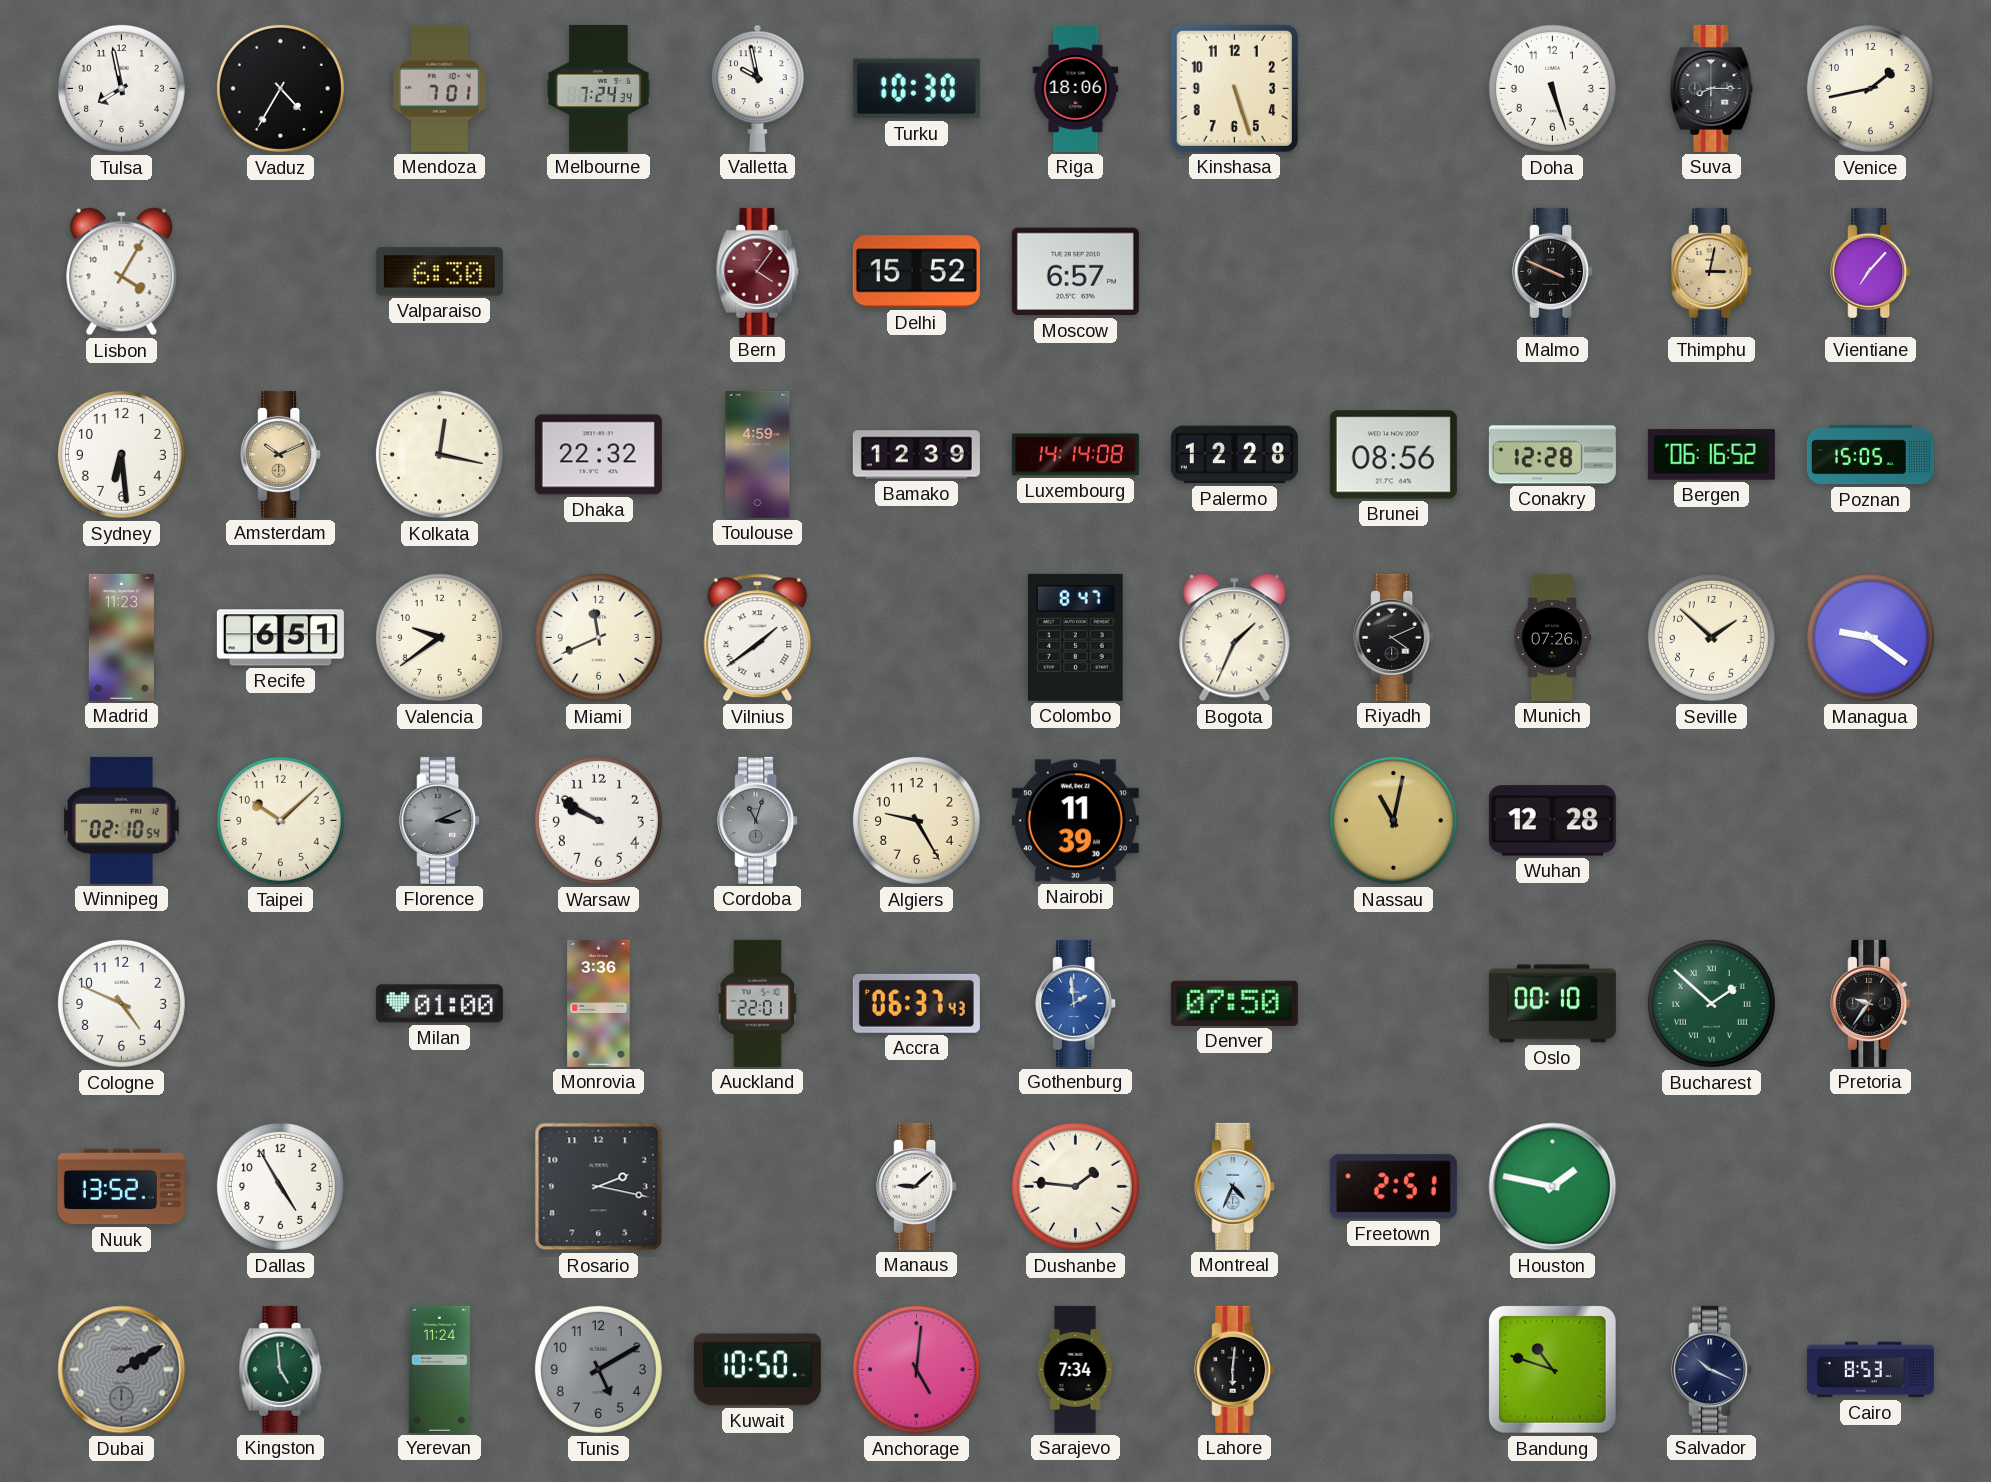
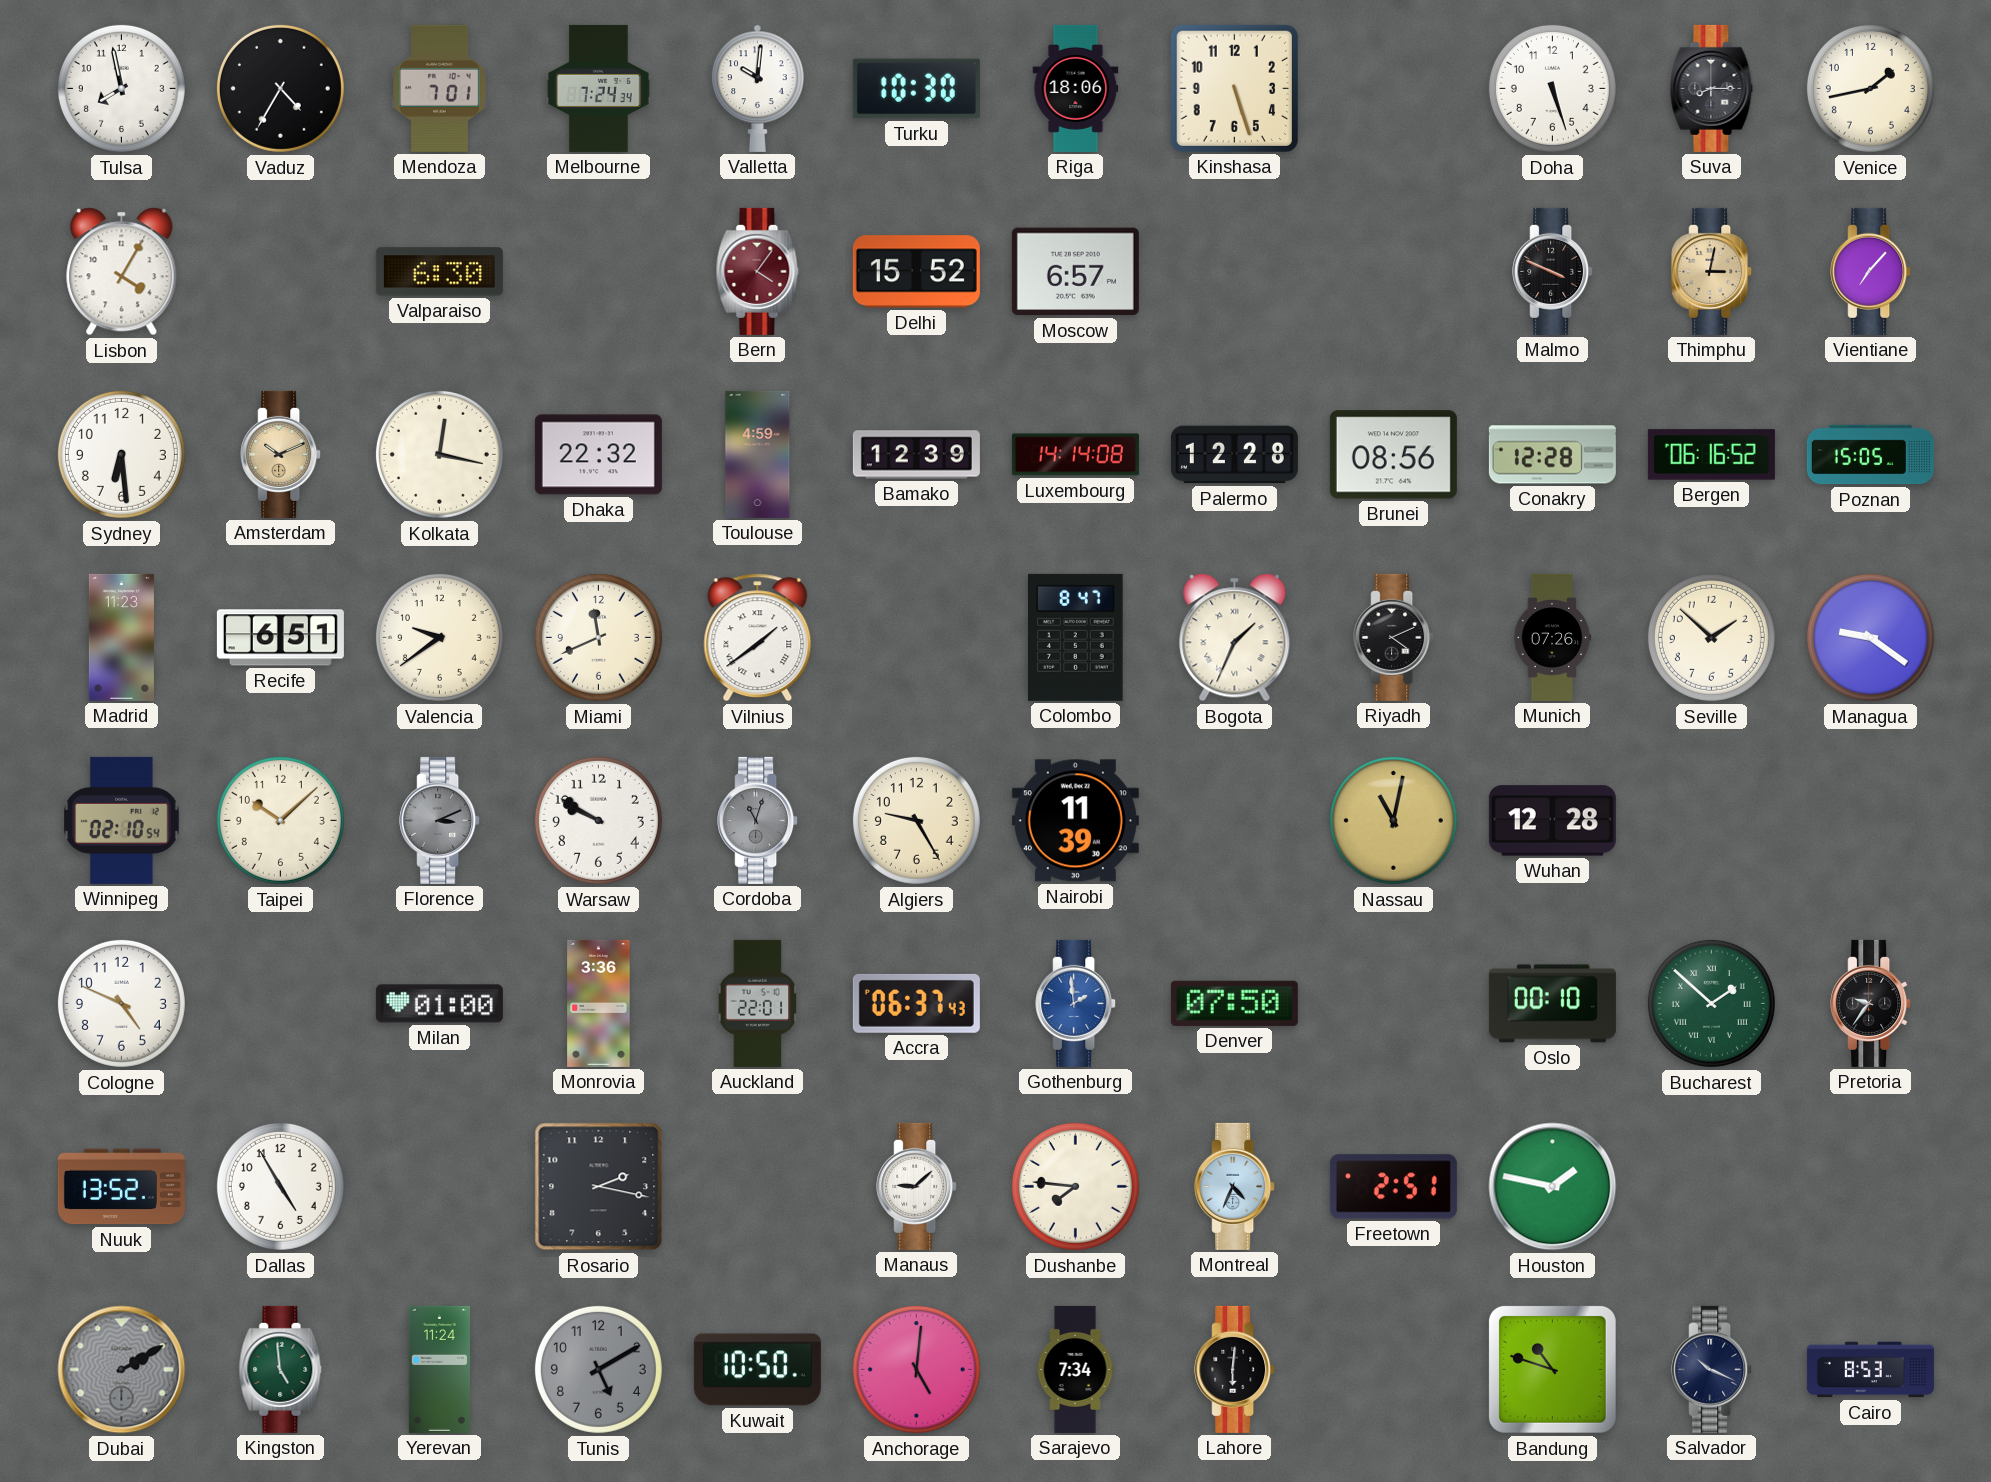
Valletta: 9:58 -> 10:01
Dushanbe: 1:46 -> 7:46
